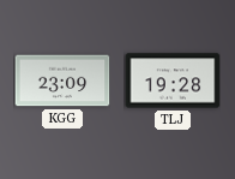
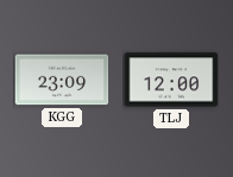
TLJ: 19:28 -> 12:00
